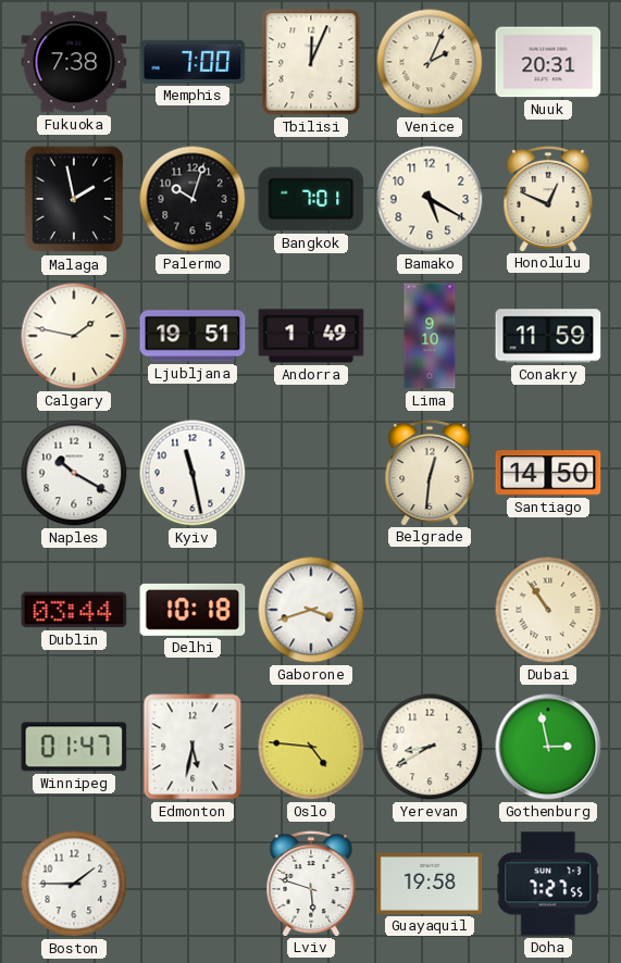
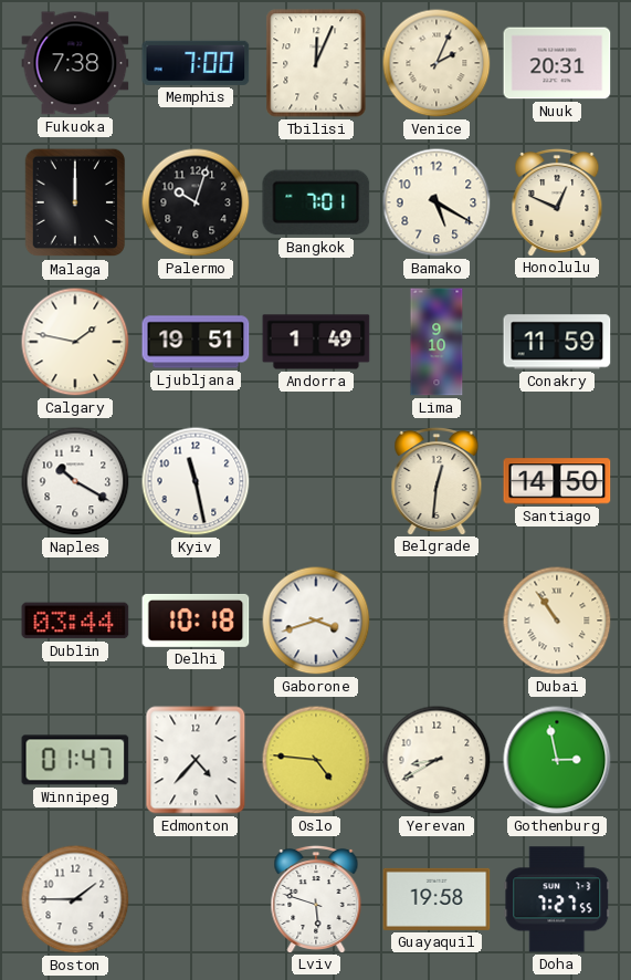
Malaga: 1:58 -> 12:00
Edmonton: 5:32 -> 4:37
